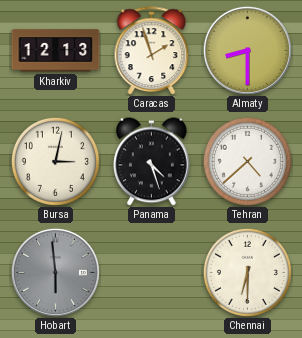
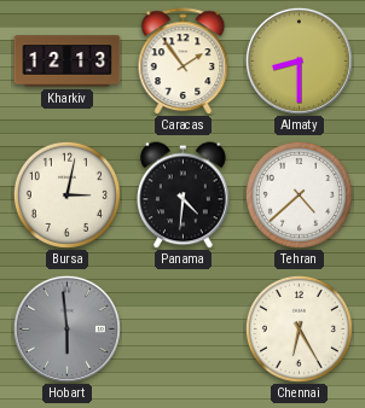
Caracas: 1:57 -> 1:54
Panama: 4:27 -> 4:31
Chennai: 6:30 -> 6:25
